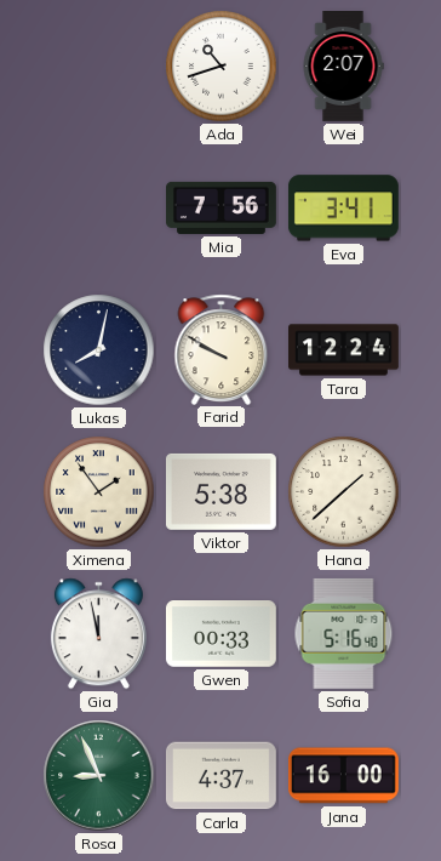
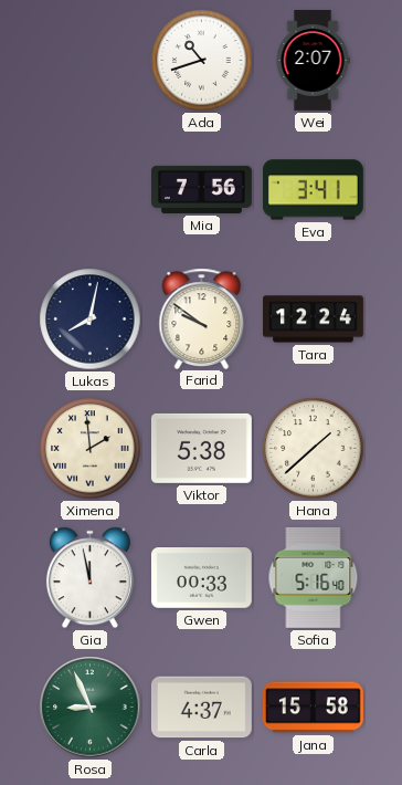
Farid: 9:50 -> 9:51
Ximena: 1:54 -> 1:59
Jana: 16:00 -> 15:58
